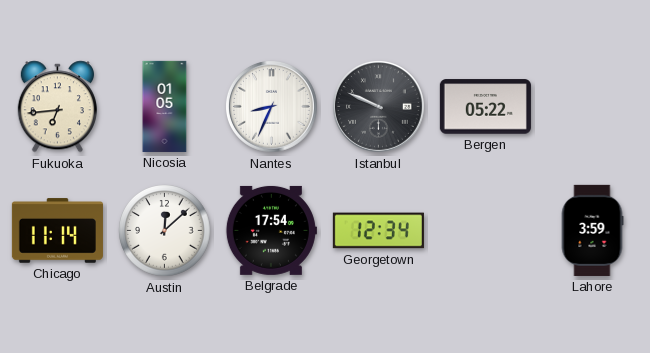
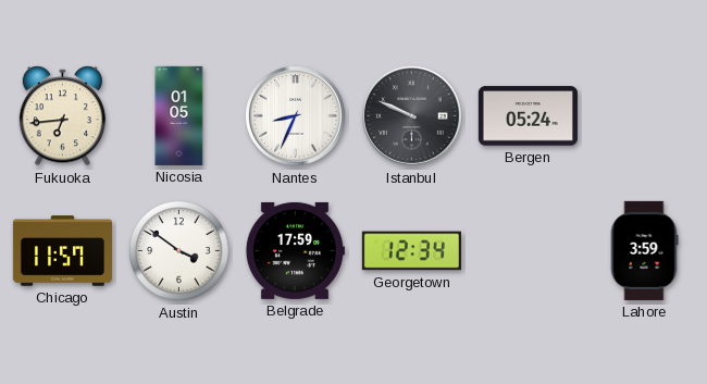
Bergen: 05:22 -> 05:24
Chicago: 11:14 -> 11:57
Austin: 12:08 -> 3:51
Belgrade: 17:54 -> 17:59
